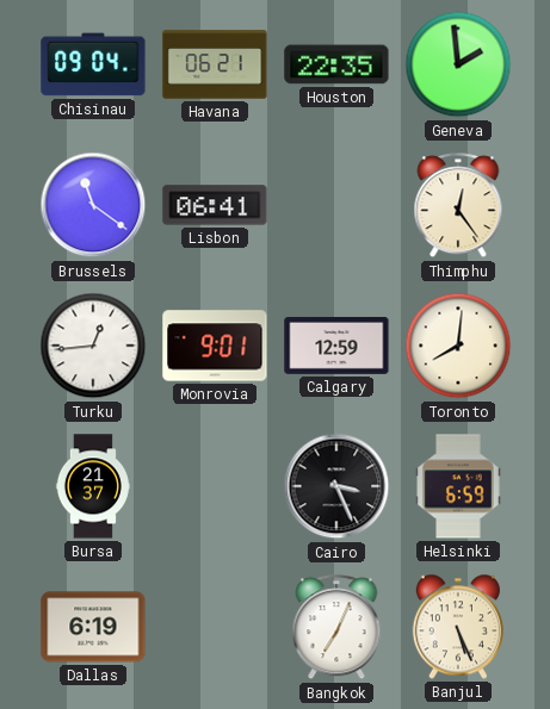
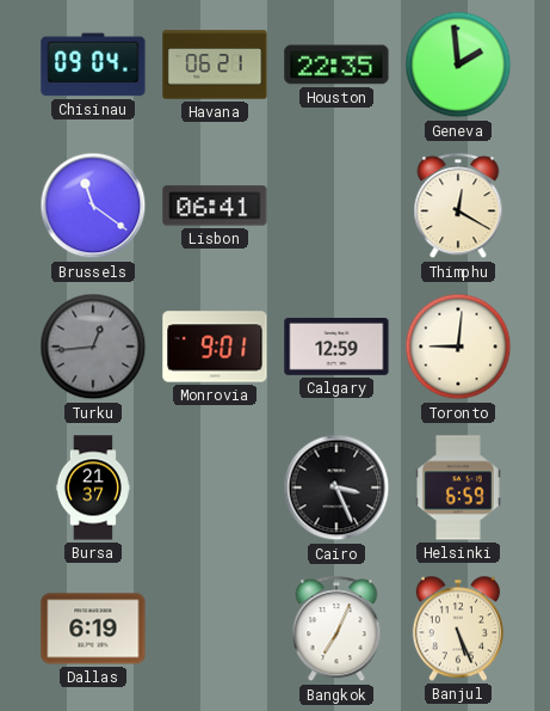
Thimphu: 12:24 -> 12:20
Turku dial: white -> grey
Toronto: 8:01 -> 9:01
